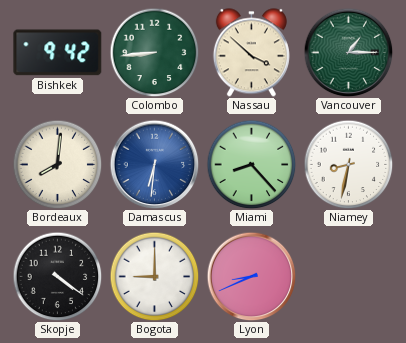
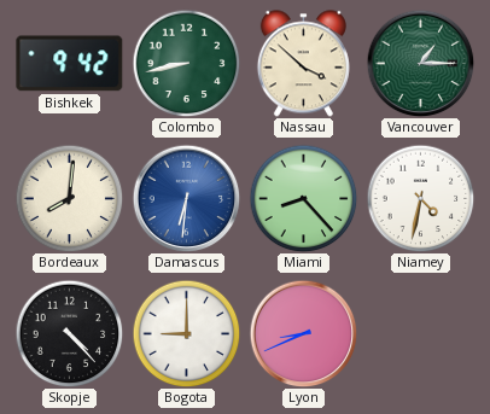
Colombo: 8:44 -> 8:43
Niamey: 8:32 -> 4:32
Skopje: 4:21 -> 4:23
